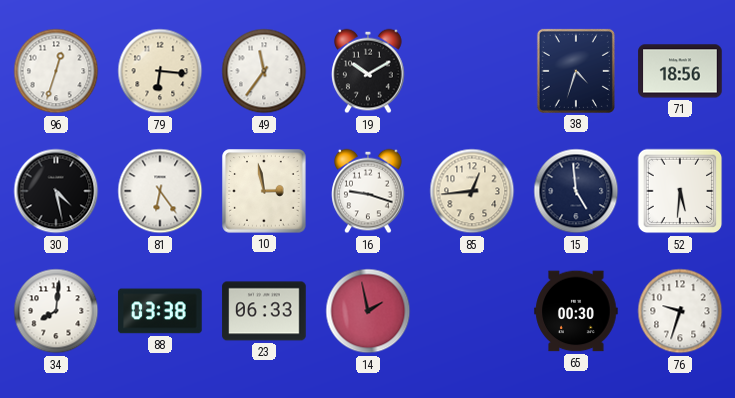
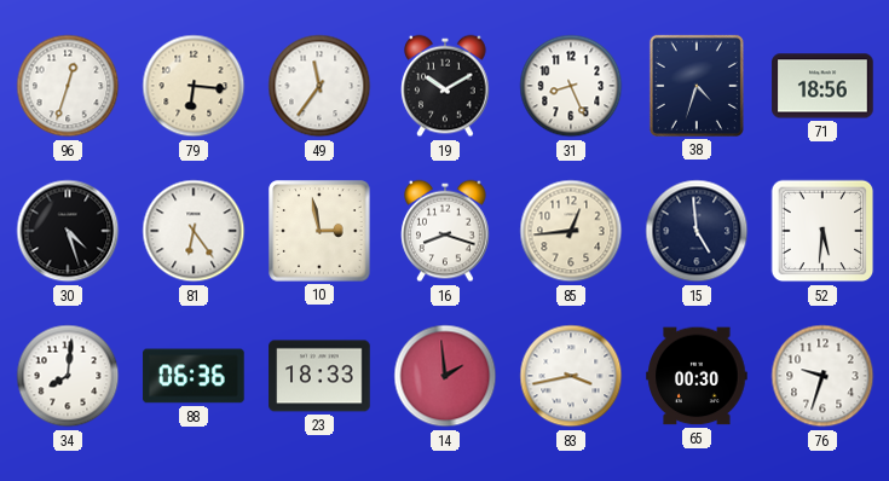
31: none -> 8:26
30: 4:28 -> 4:27
16: 9:18 -> 8:18
88: 03:38 -> 06:36
23: 06:33 -> 18:33
14: 1:58 -> 1:59
83: none -> 3:43
